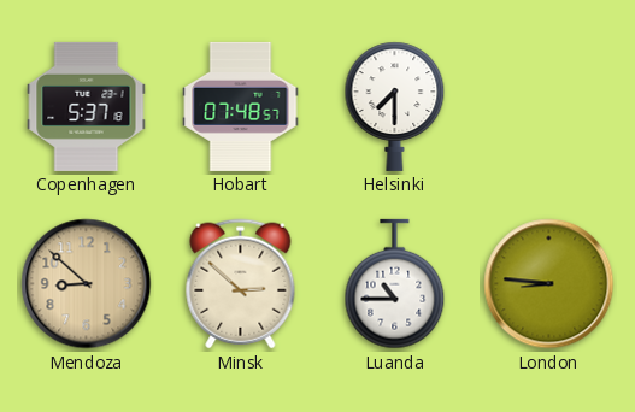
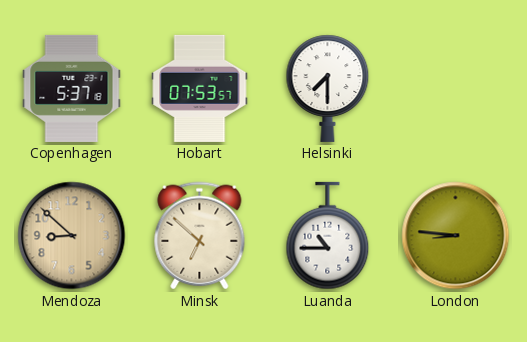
Hobart: 07:48 -> 07:53
Minsk: 2:52 -> 6:52
